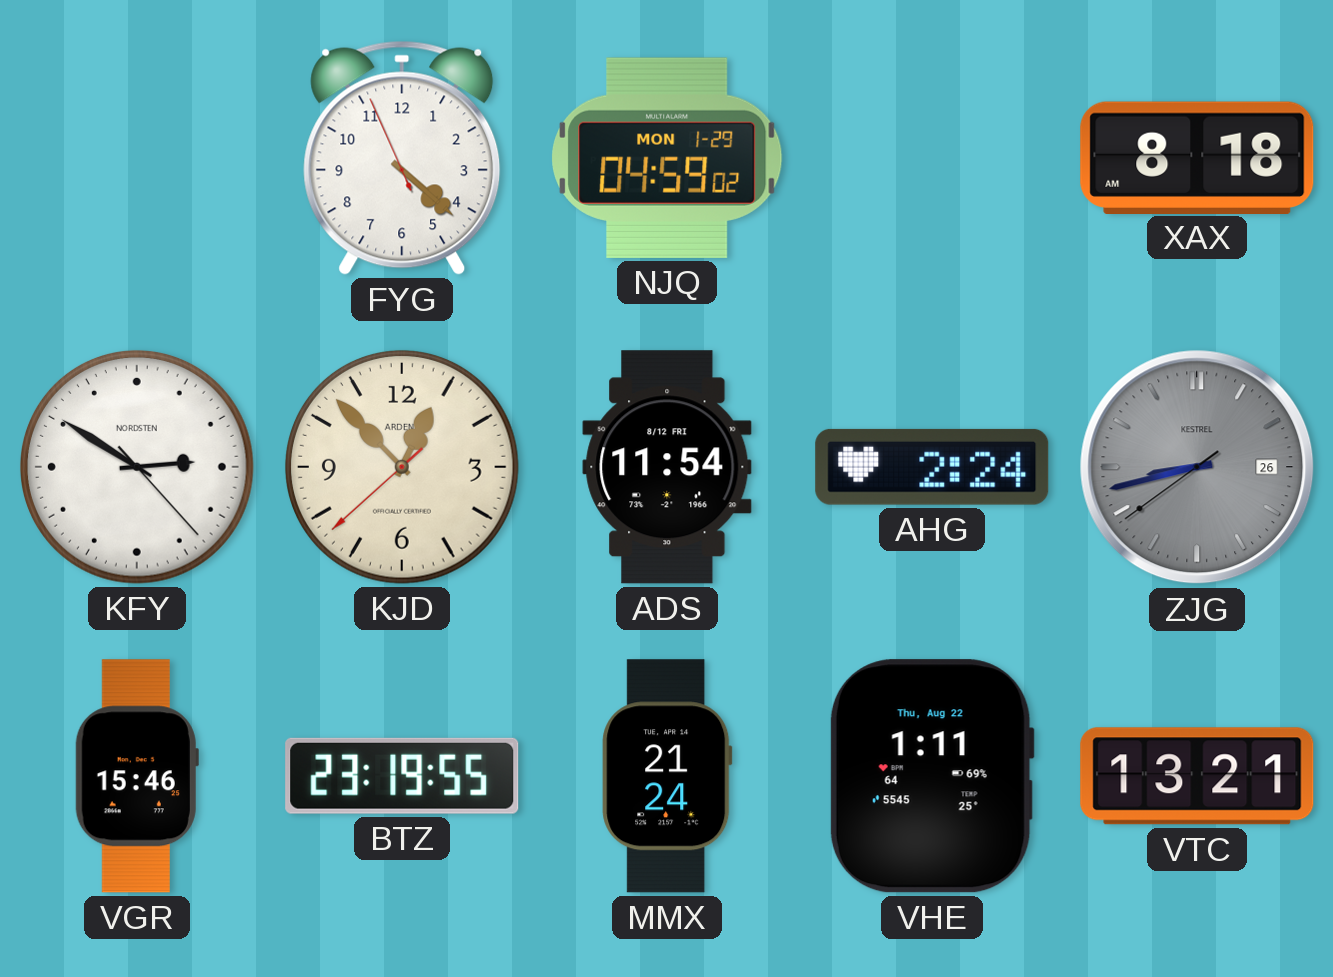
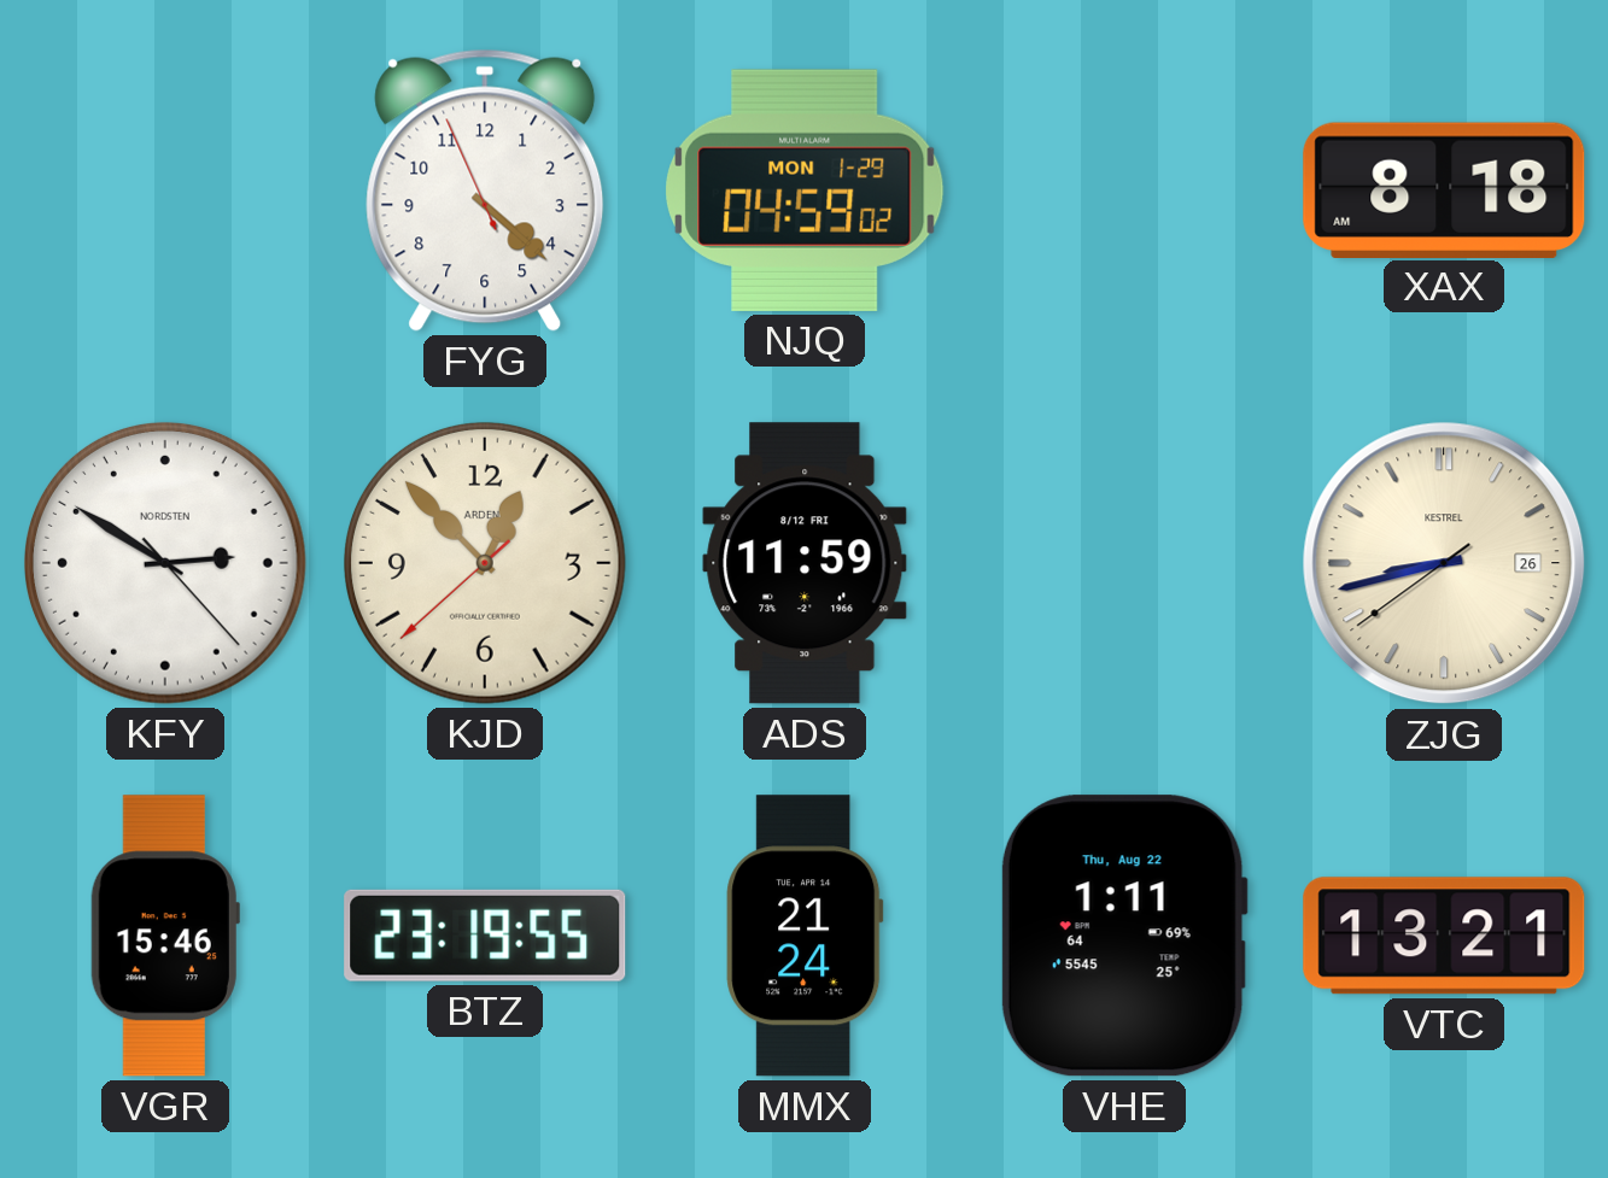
ADS: 11:54 -> 11:59
AHG: 2:24 -> none
ZJG dial: grey -> cream
